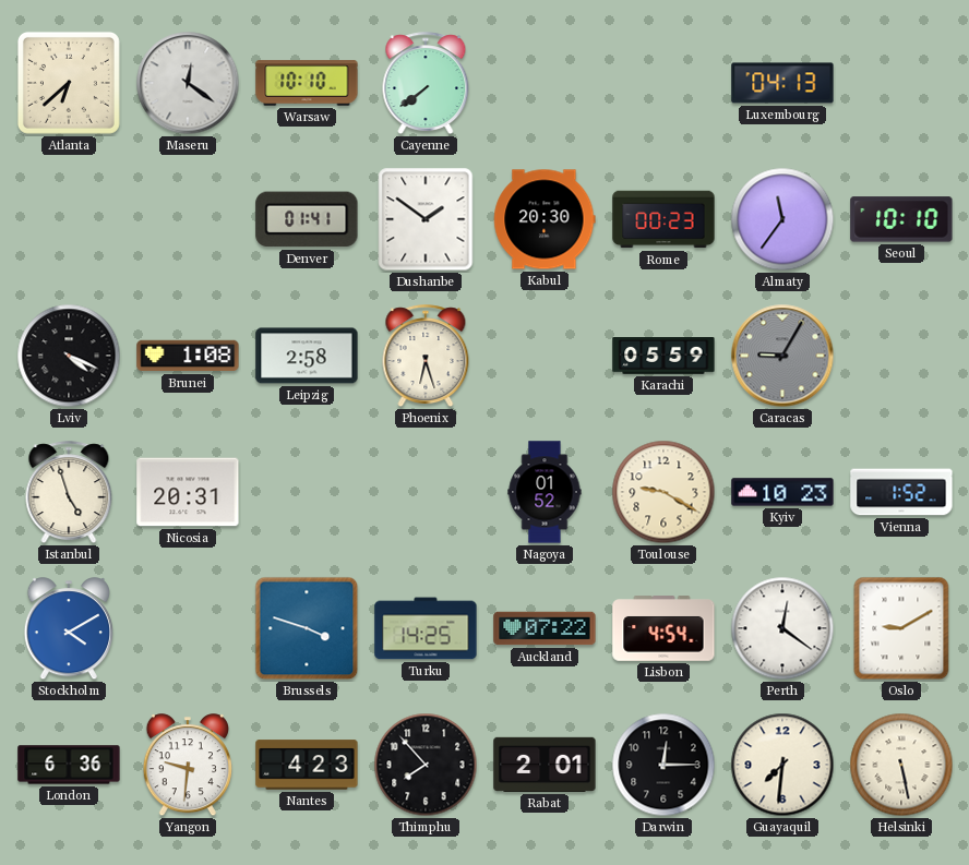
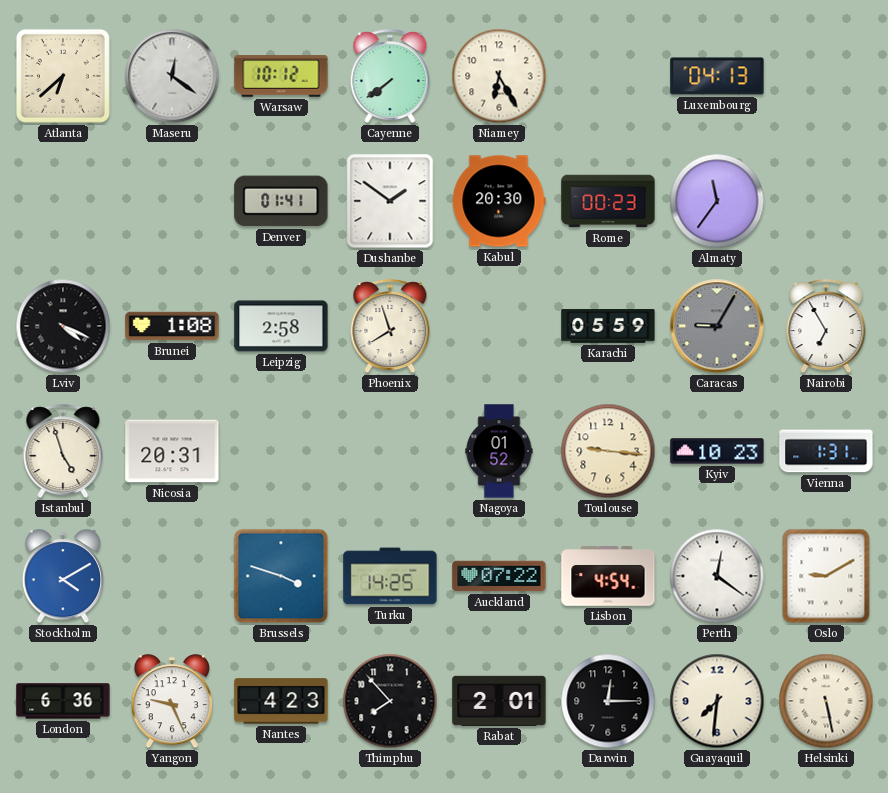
Warsaw: 10:10 -> 10:12
Niamey: none -> 6:25
Seoul: 10:10 -> none
Phoenix: 6:27 -> 7:57
Nairobi: none -> 6:55
Toulouse: 9:20 -> 9:16
Vienna: 1:52 -> 1:31
Yangon: 9:31 -> 9:26
